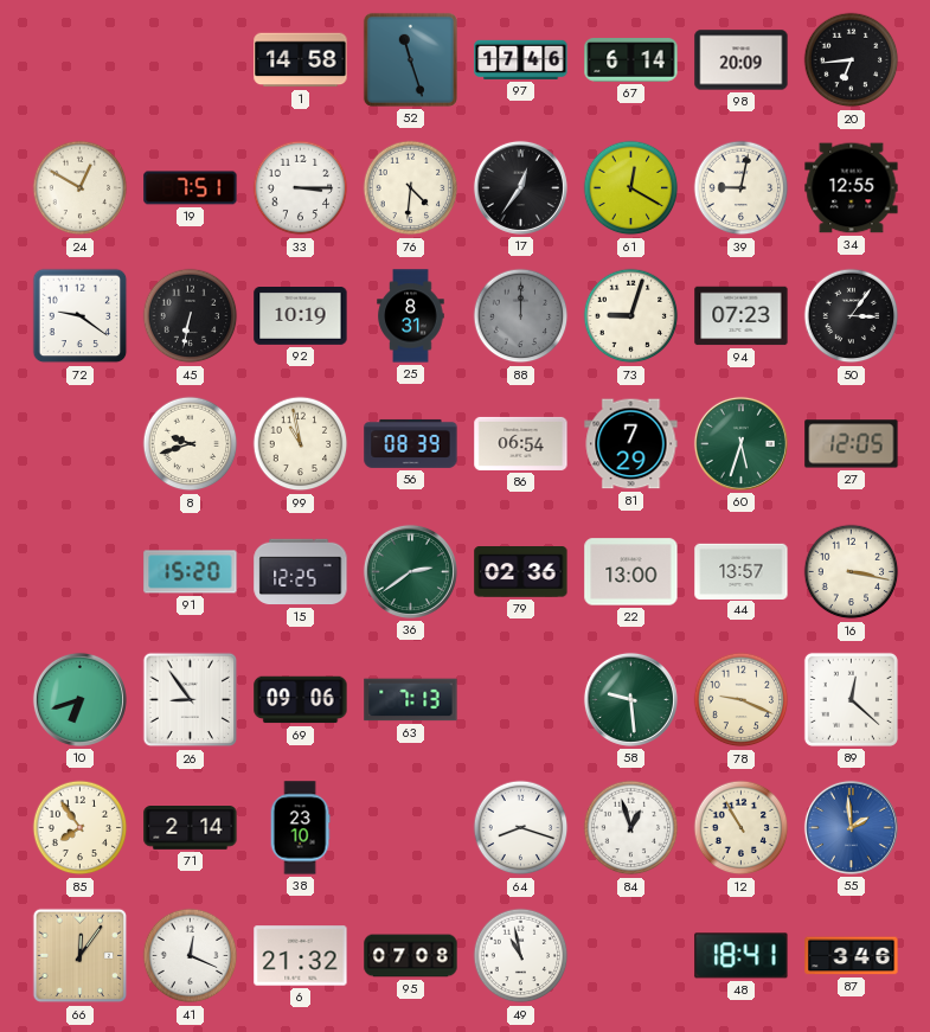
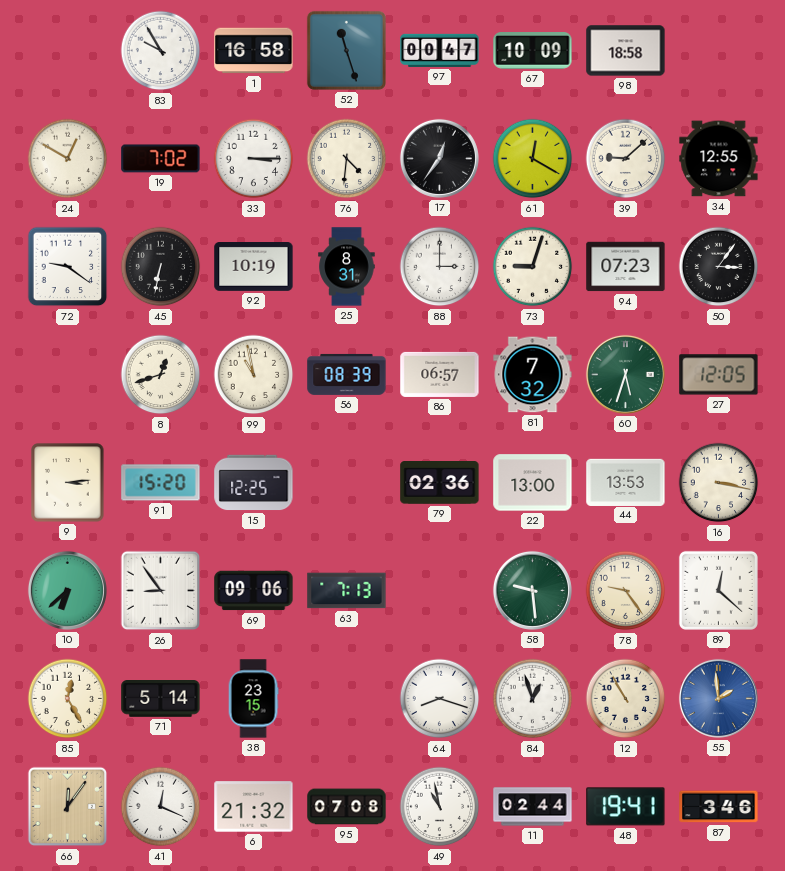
83: none -> 9:55
1: 14:58 -> 16:58
97: 17:46 -> 00:47
67: 6:14 -> 10:09
98: 20:09 -> 18:58
20: 6:44 -> none
19: 7:51 -> 7:02
39: 9:02 -> 9:08
88: 12:00 -> 3:00
88 dial: grey -> white
8: 9:42 -> 12:42
86: 06:54 -> 06:57
81: 7:29 -> 7:32
9: none -> 3:14
36: 2:39 -> none
44: 13:57 -> 13:53
10: 6:42 -> 6:38
78: 9:19 -> 9:24
85: 7:54 -> 12:25
71: 2:14 -> 5:14
38: 23:10 -> 23:15
11: none -> 02:44
48: 18:41 -> 19:41
